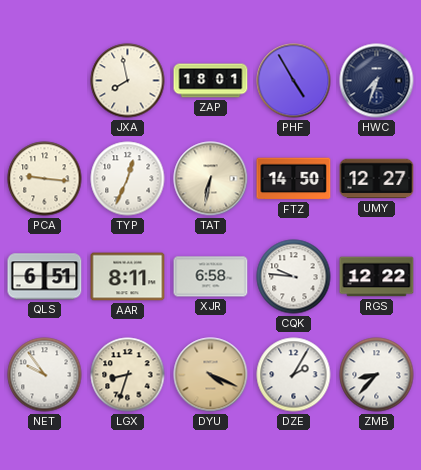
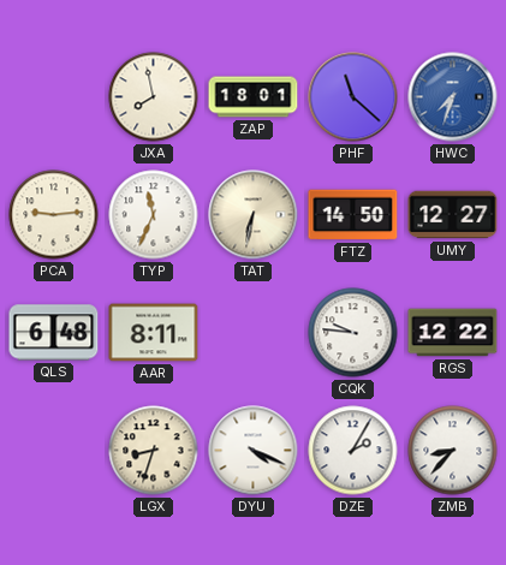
PHF: 4:55 -> 11:22
HWC dial: navy -> blue
PCA: 9:16 -> 9:14
TYP: 12:34 -> 11:34
QLS: 6:51 -> 6:48
XJR: 6:58 -> none
NET: 9:54 -> none
DYU dial: champagne -> white
